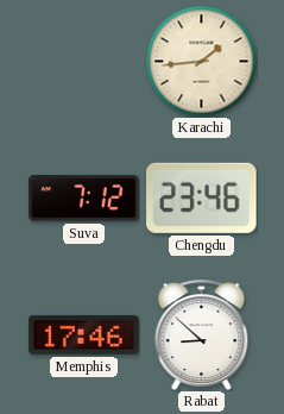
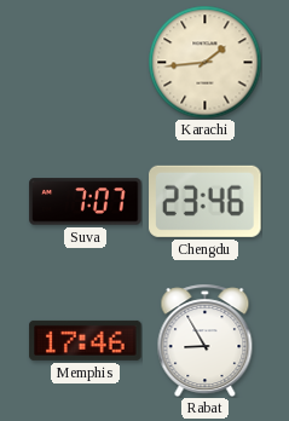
Suva: 7:12 -> 7:07
Rabat: 8:52 -> 8:55
